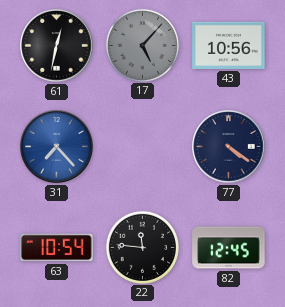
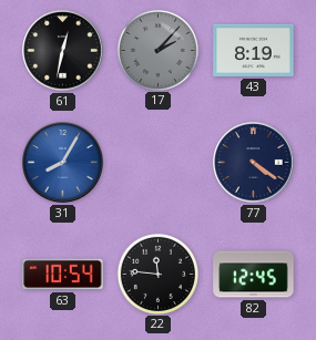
17: 5:07 -> 2:07
43: 10:56 -> 8:19
31: 7:23 -> 8:05
